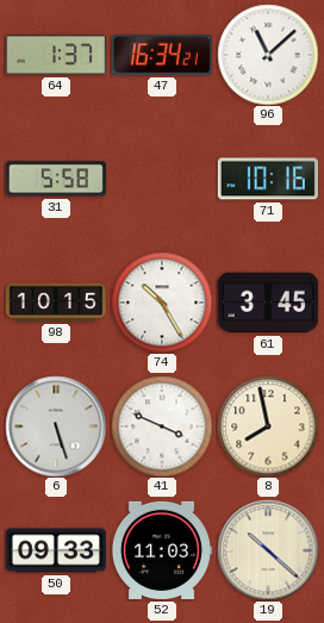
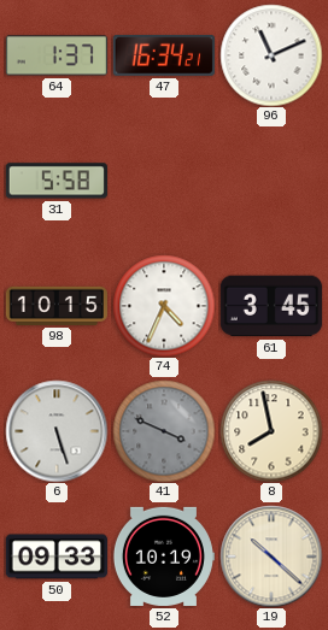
96: 11:08 -> 11:11
71: 10:16 -> none
74: 10:25 -> 4:34
41 dial: white -> grey
52: 11:03 -> 10:19
